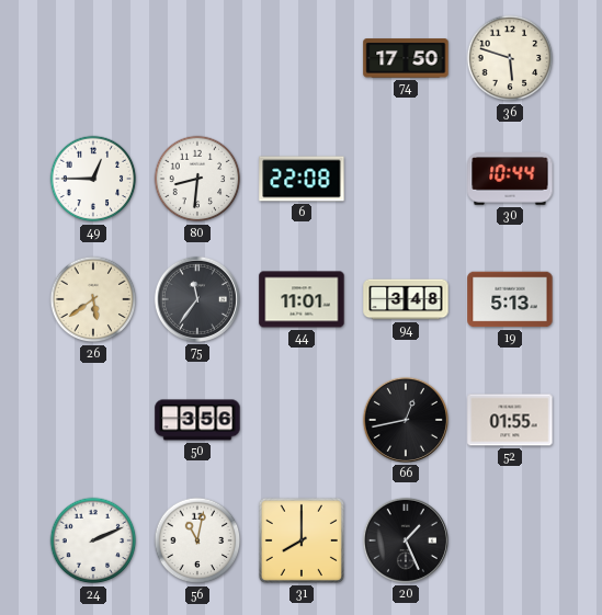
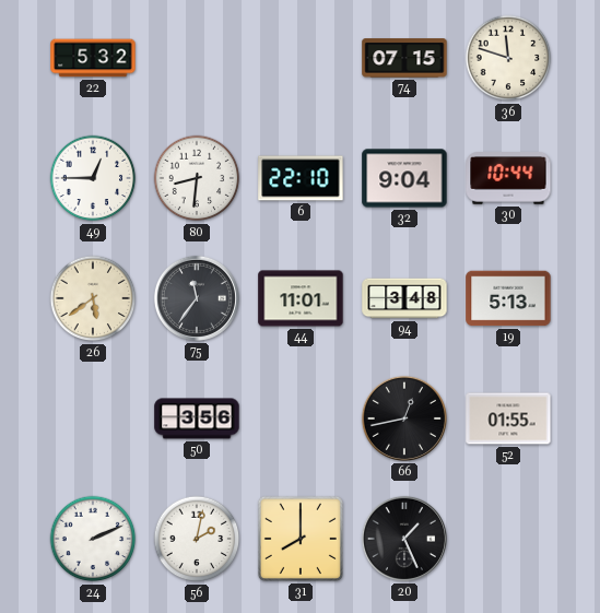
22: none -> 5:32
74: 17:50 -> 07:15
36: 5:48 -> 11:48
6: 22:08 -> 22:10
32: none -> 9:04
56: 11:02 -> 2:02
